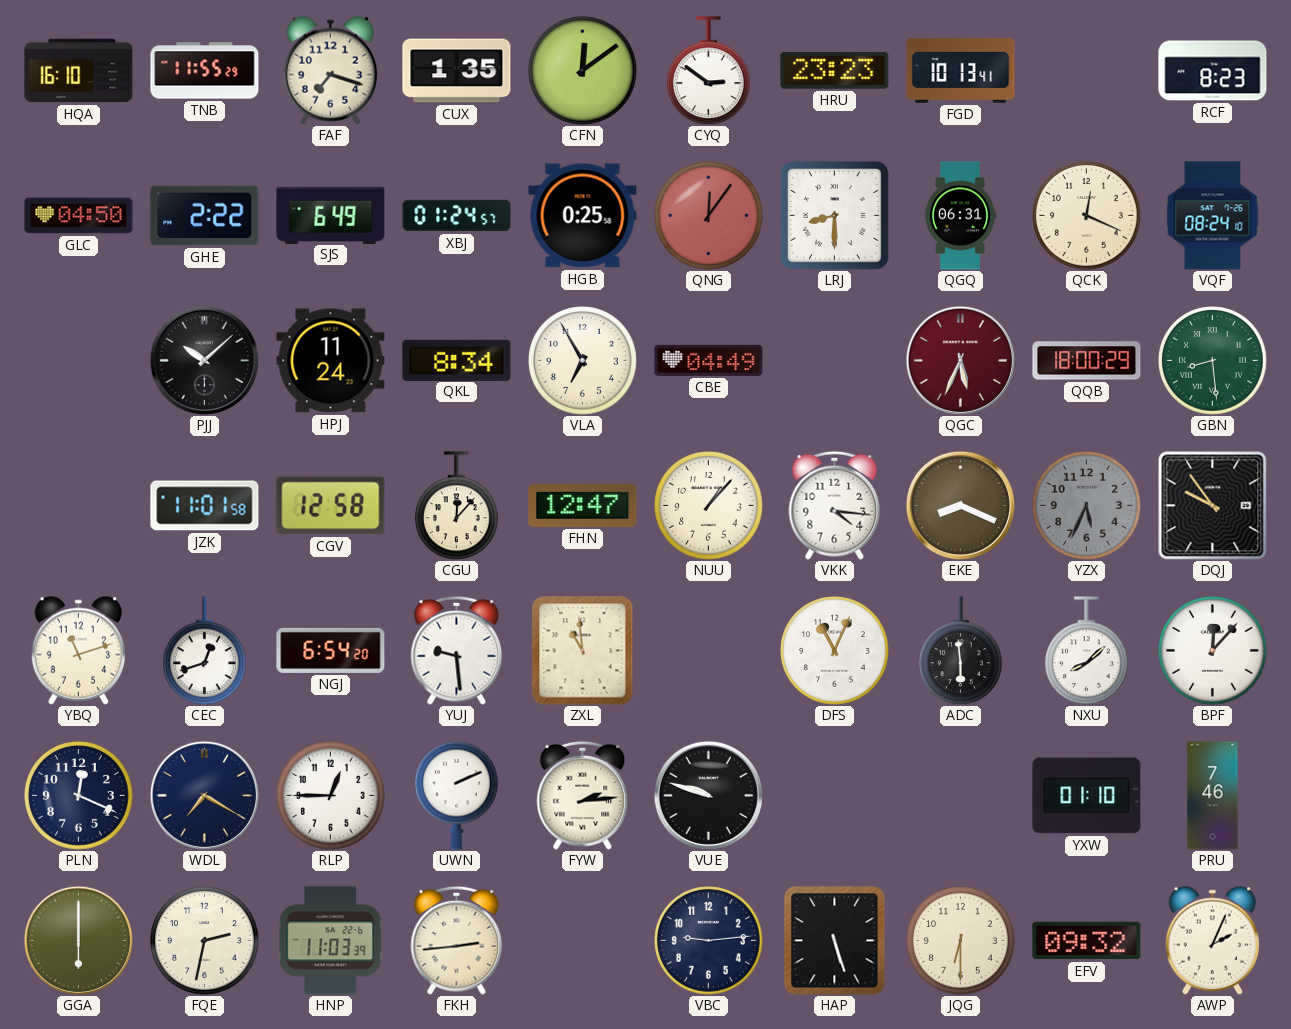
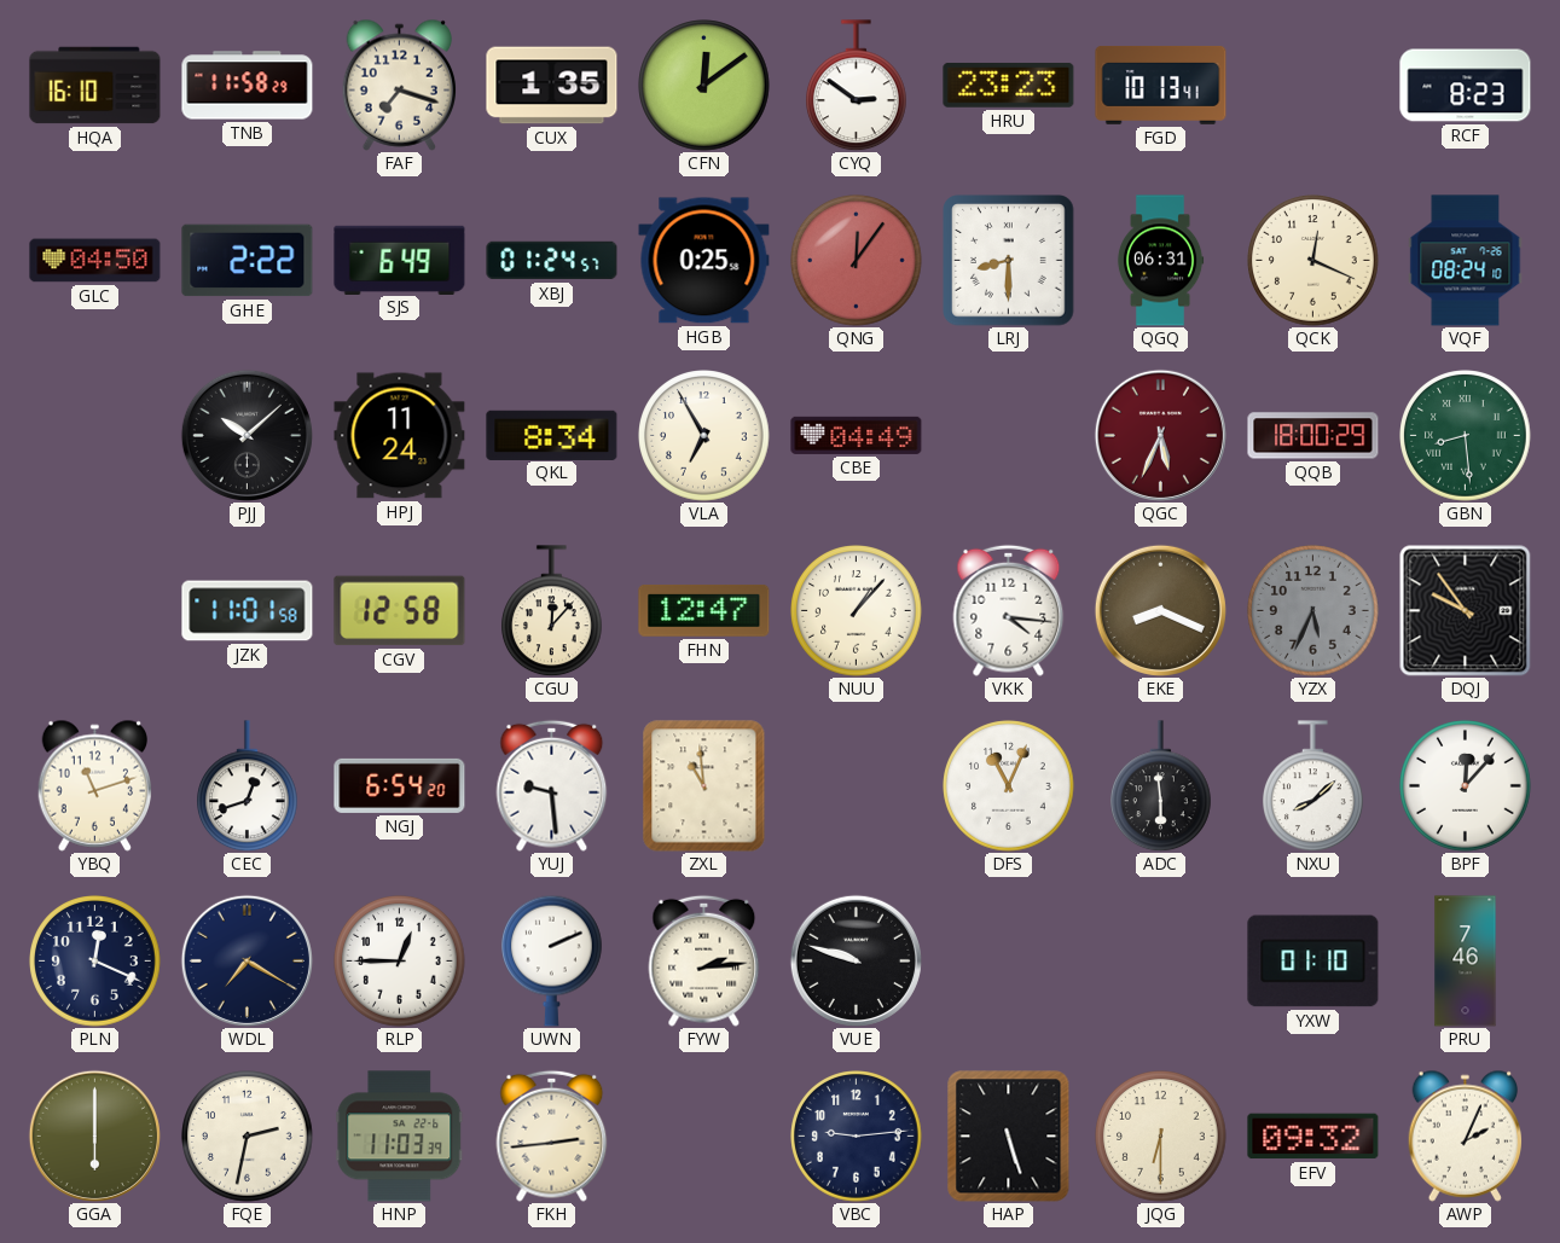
TNB: 11:55 -> 11:58
